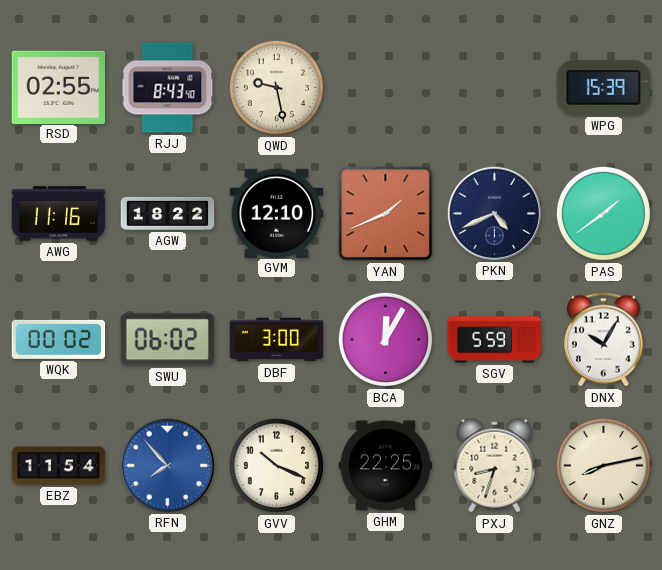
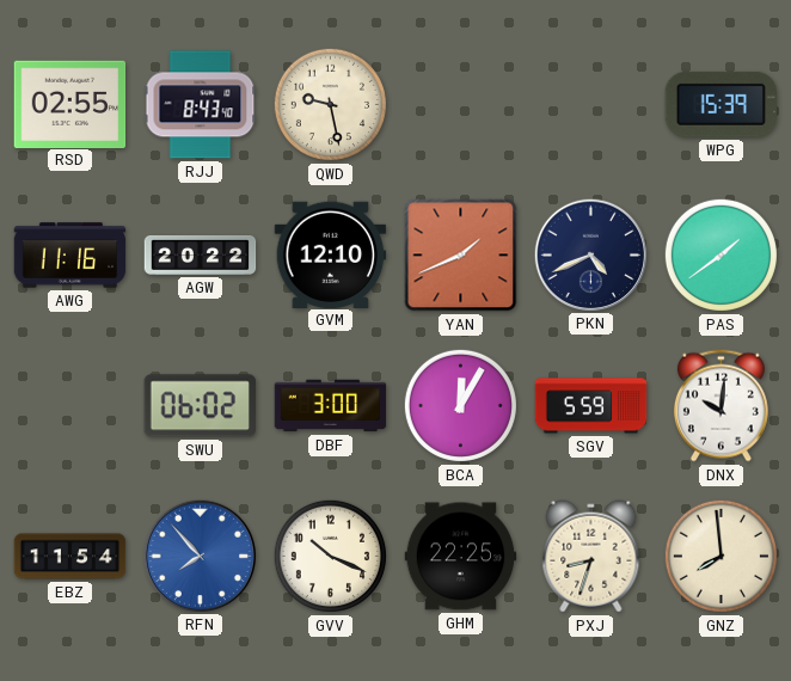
AGW: 18:22 -> 20:22
WQK: 00:02 -> none
DNX: 10:05 -> 10:01
GNZ: 8:13 -> 7:59
